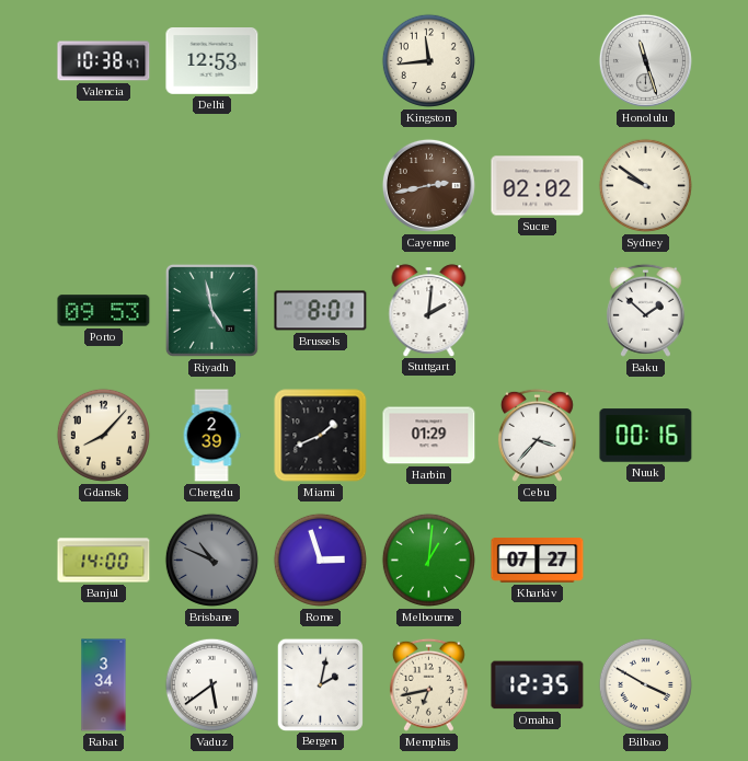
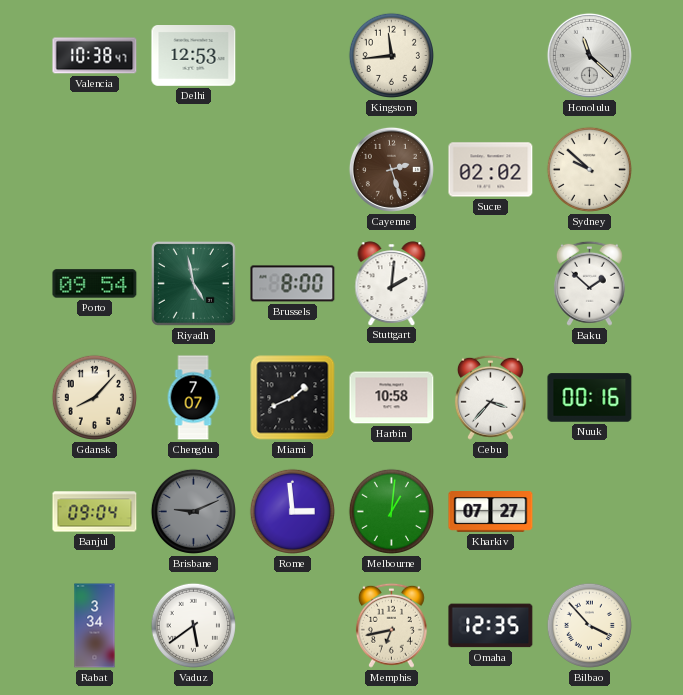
Honolulu: 11:27 -> 11:22
Cayenne: 2:43 -> 2:27
Sydney: 9:51 -> 9:52
Porto: 09:53 -> 09:54
Brussels: 8:01 -> 8:00
Chengdu: 2:39 -> 7:07
Harbin: 01:29 -> 10:58
Banjul: 14:00 -> 09:04
Brisbane: 10:49 -> 9:11
Rome: 2:57 -> 2:59
Bergen: 2:02 -> none
Bilbao: 3:50 -> 3:53
